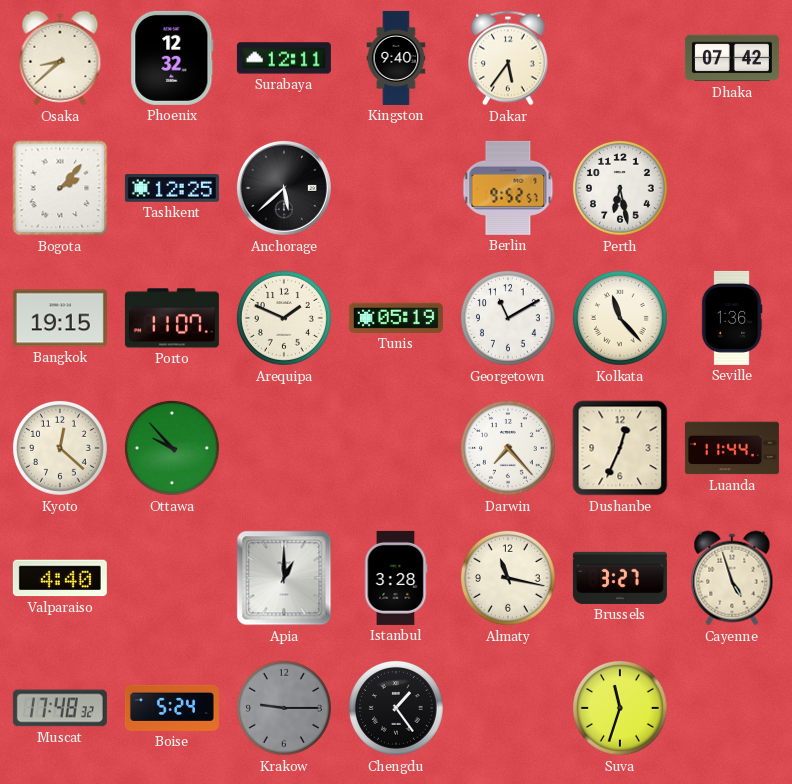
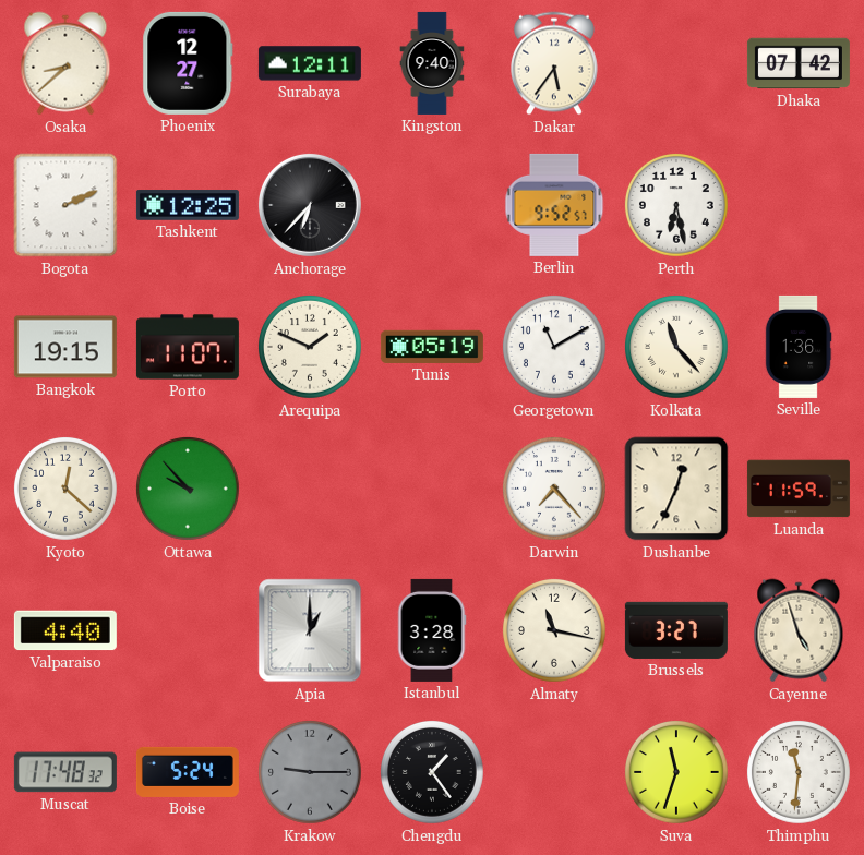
Phoenix: 12:32 -> 12:27
Bogota: 2:07 -> 2:11
Anchorage: 5:38 -> 6:37
Luanda: 11:44 -> 11:59
Thimphu: none -> 11:31
